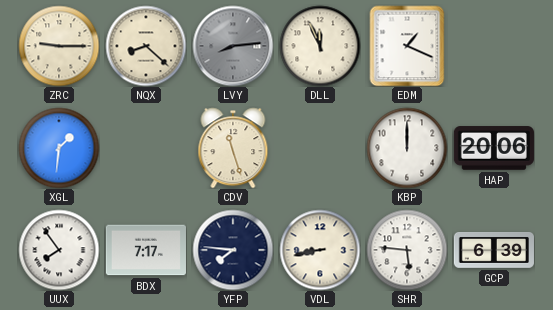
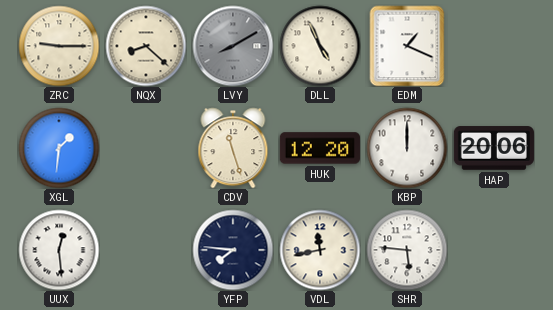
LVY: 8:14 -> 8:10
DLL: 11:56 -> 4:56
HUK: none -> 12:20
UUX: 7:54 -> 12:29
BDX: 7:17 -> none
VDL: 8:43 -> 11:43
GCP: 6:39 -> none
